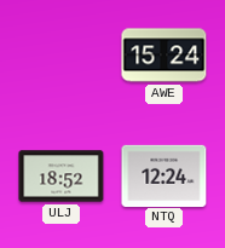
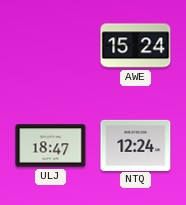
ULJ: 18:52 -> 18:47
